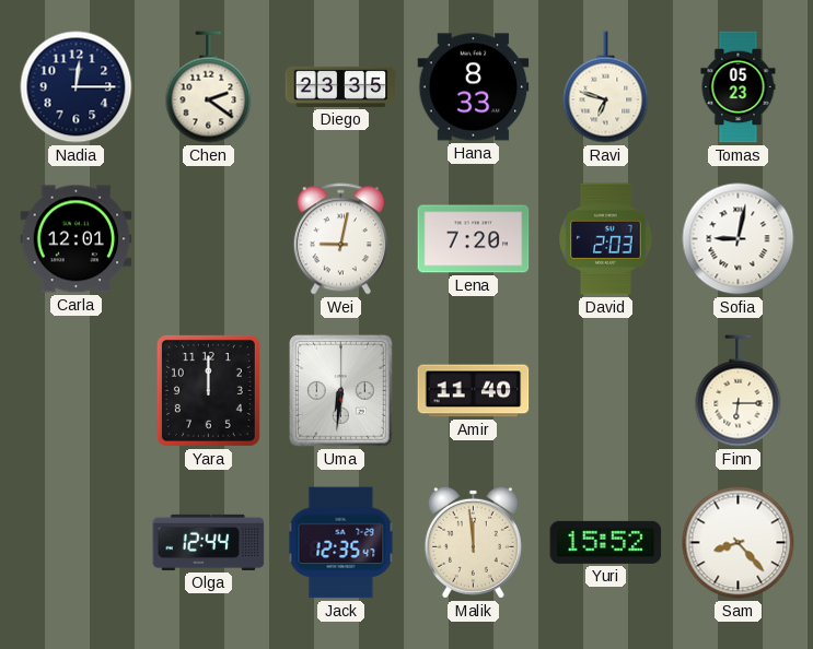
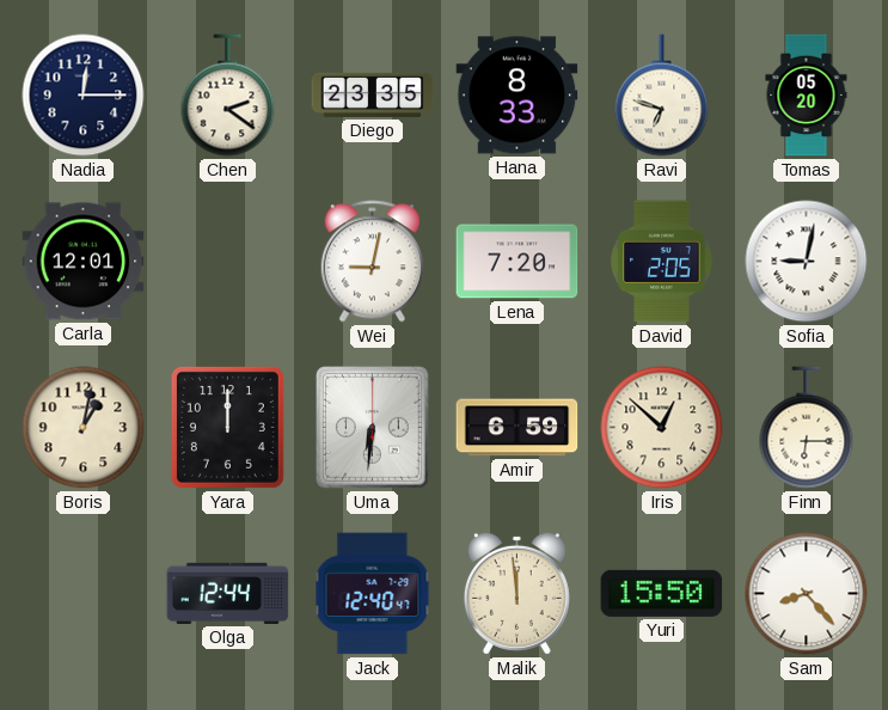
Tomas: 05:23 -> 05:20
David: 2:03 -> 2:05
Boris: none -> 1:02
Amir: 11:40 -> 6:59
Iris: none -> 12:52
Jack: 12:35 -> 12:40
Yuri: 15:52 -> 15:50
